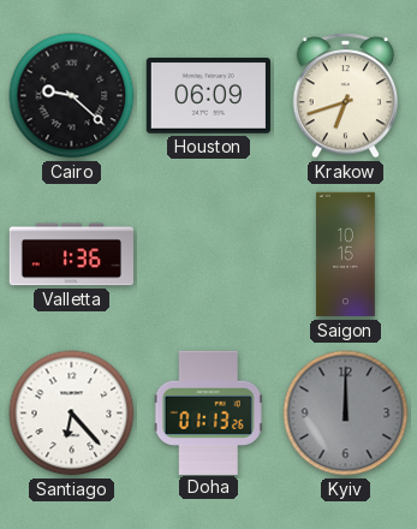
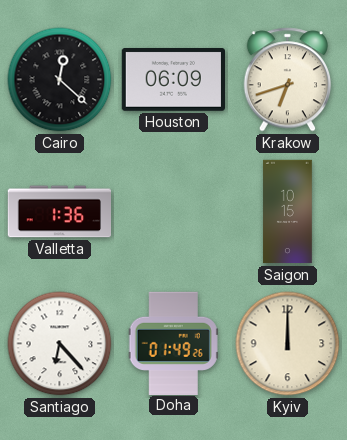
Cairo: 9:22 -> 12:22
Doha: 01:13 -> 01:49
Kyiv dial: grey -> cream
